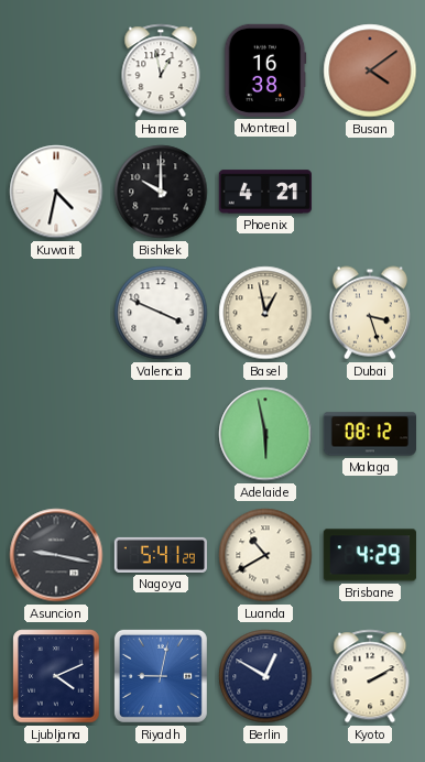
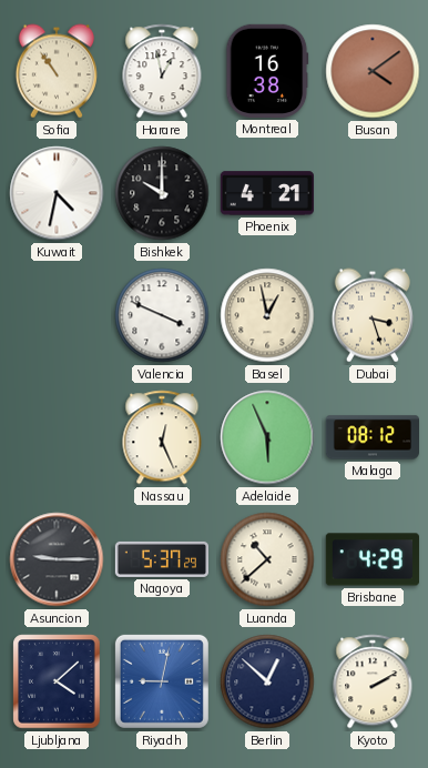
Sofia: none -> 10:54
Nassau: none -> 12:26
Adelaide: 5:58 -> 5:56
Asuncion: 9:17 -> 9:15
Nagoya: 5:41 -> 5:37
Luanda: 10:40 -> 10:38
Ljubljana: 4:11 -> 4:08
Berlin: 12:50 -> 12:52
